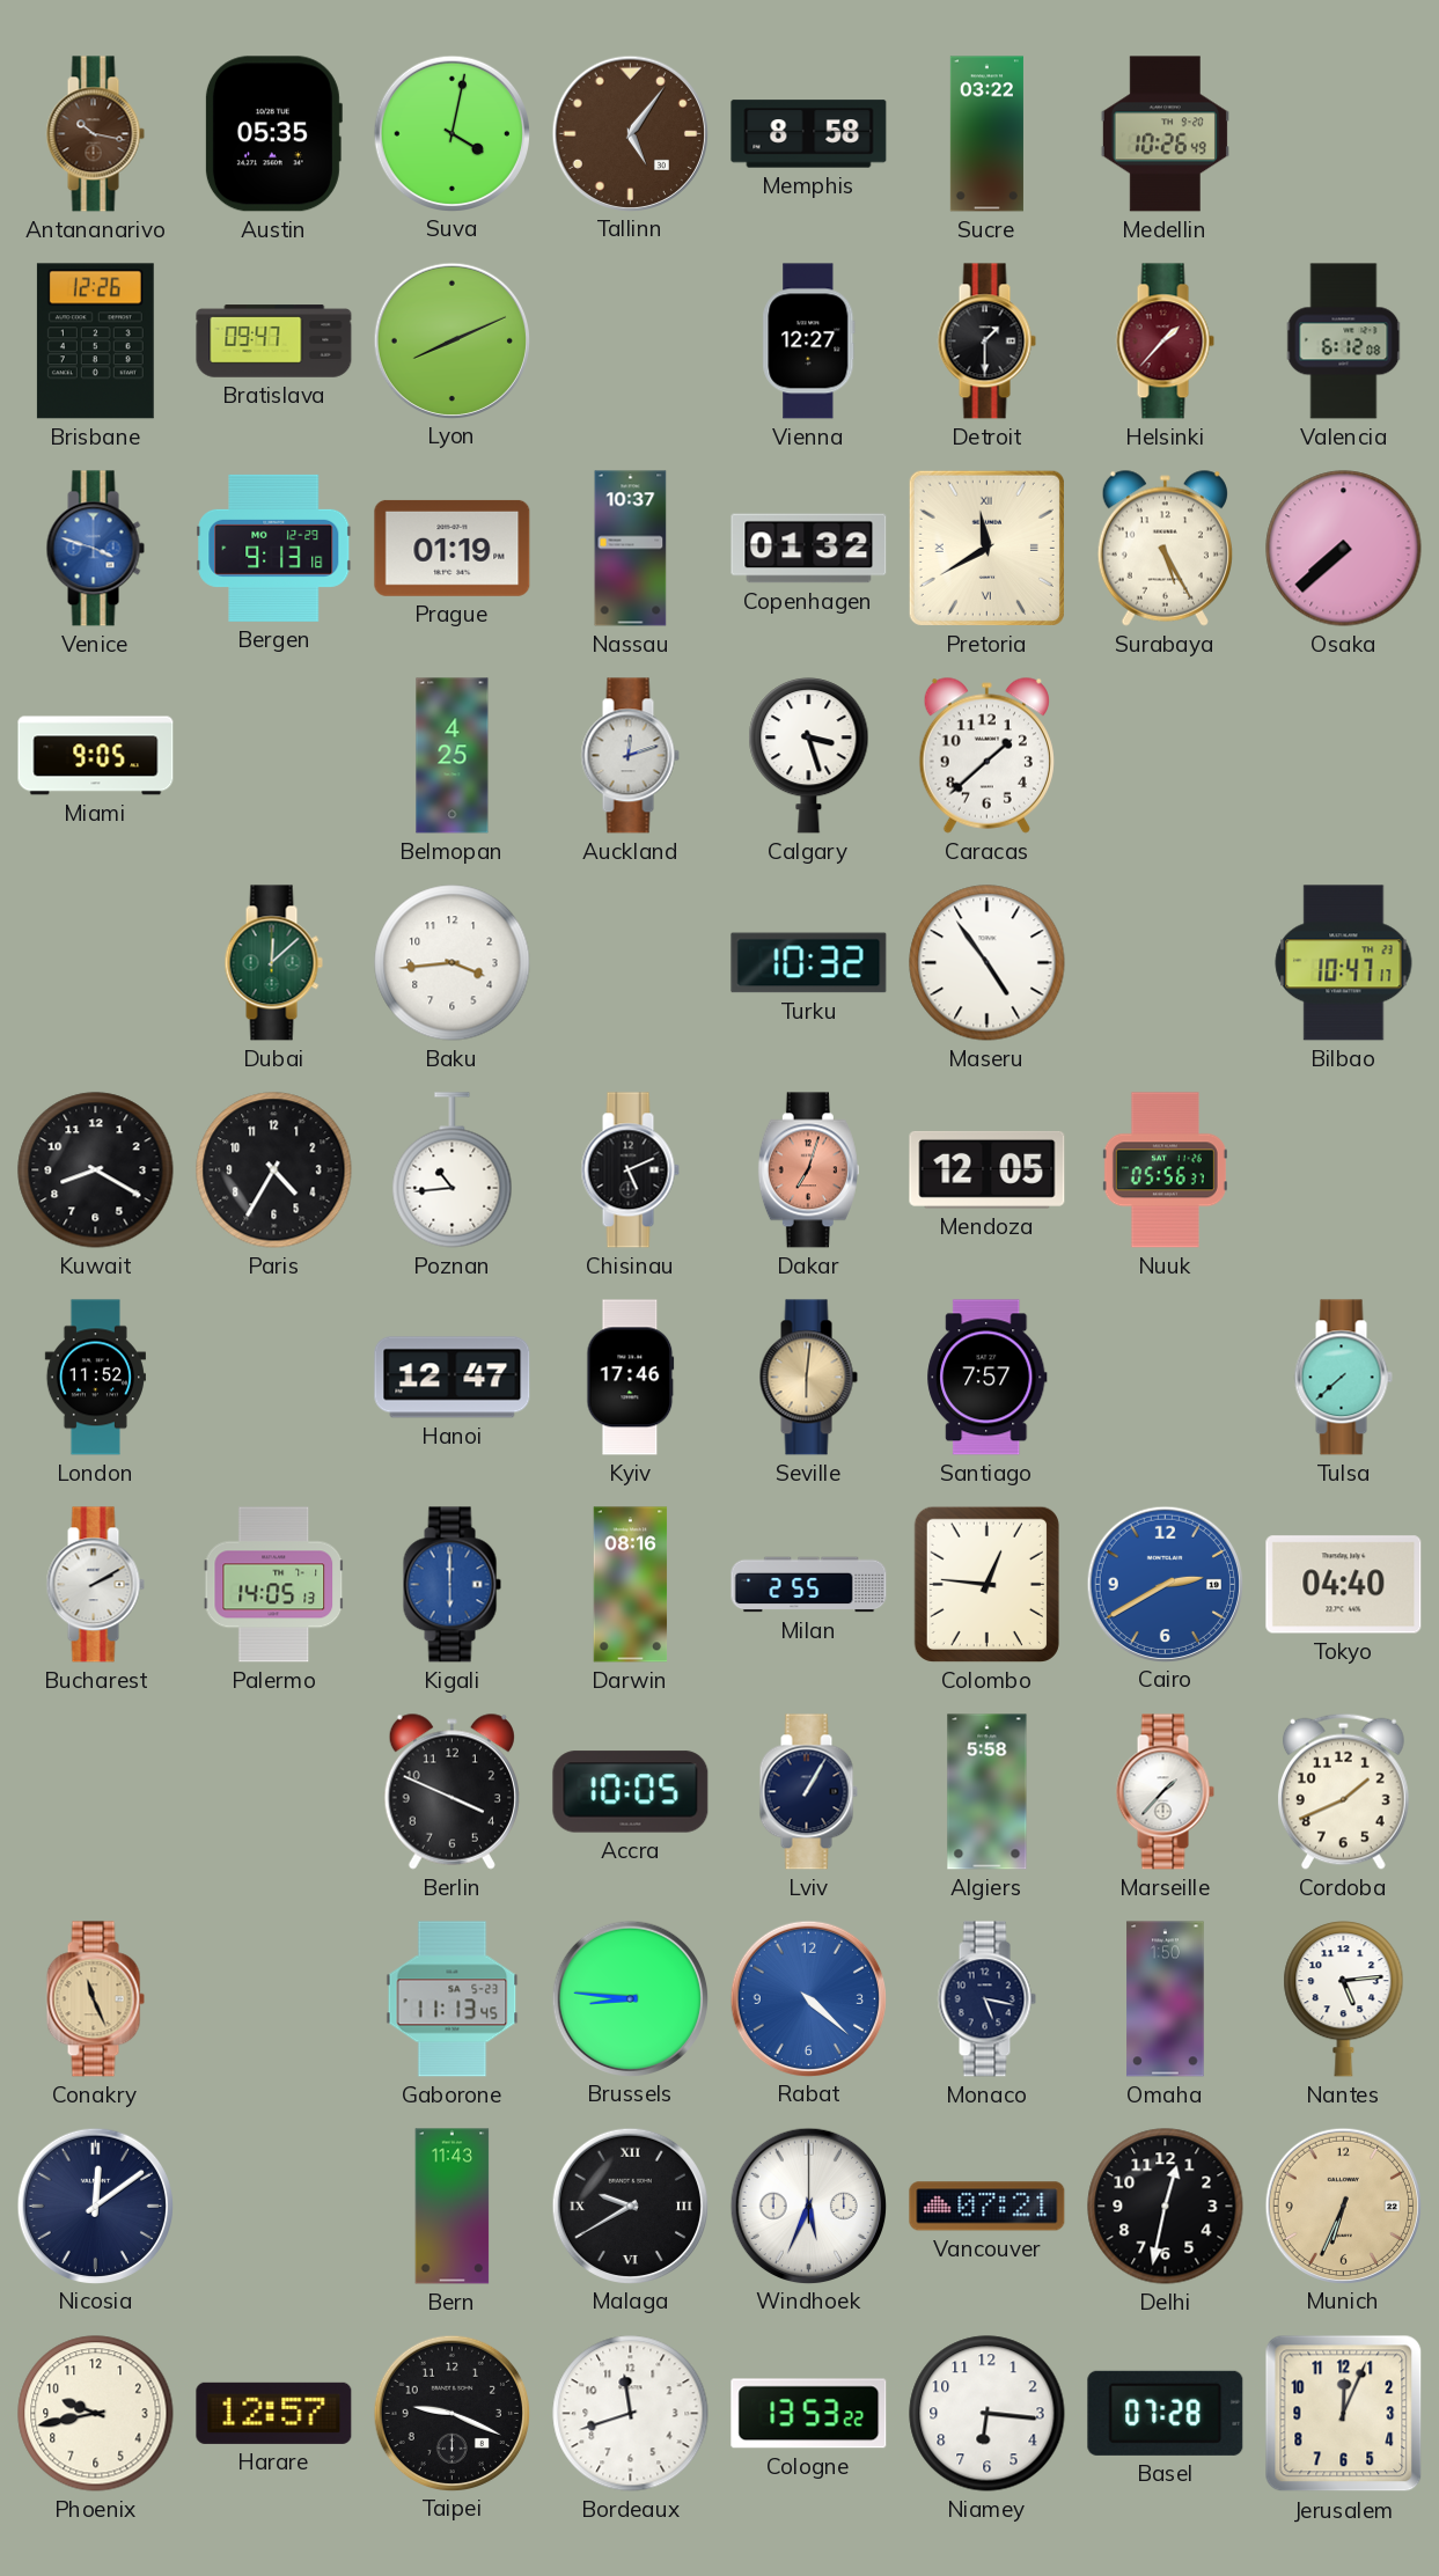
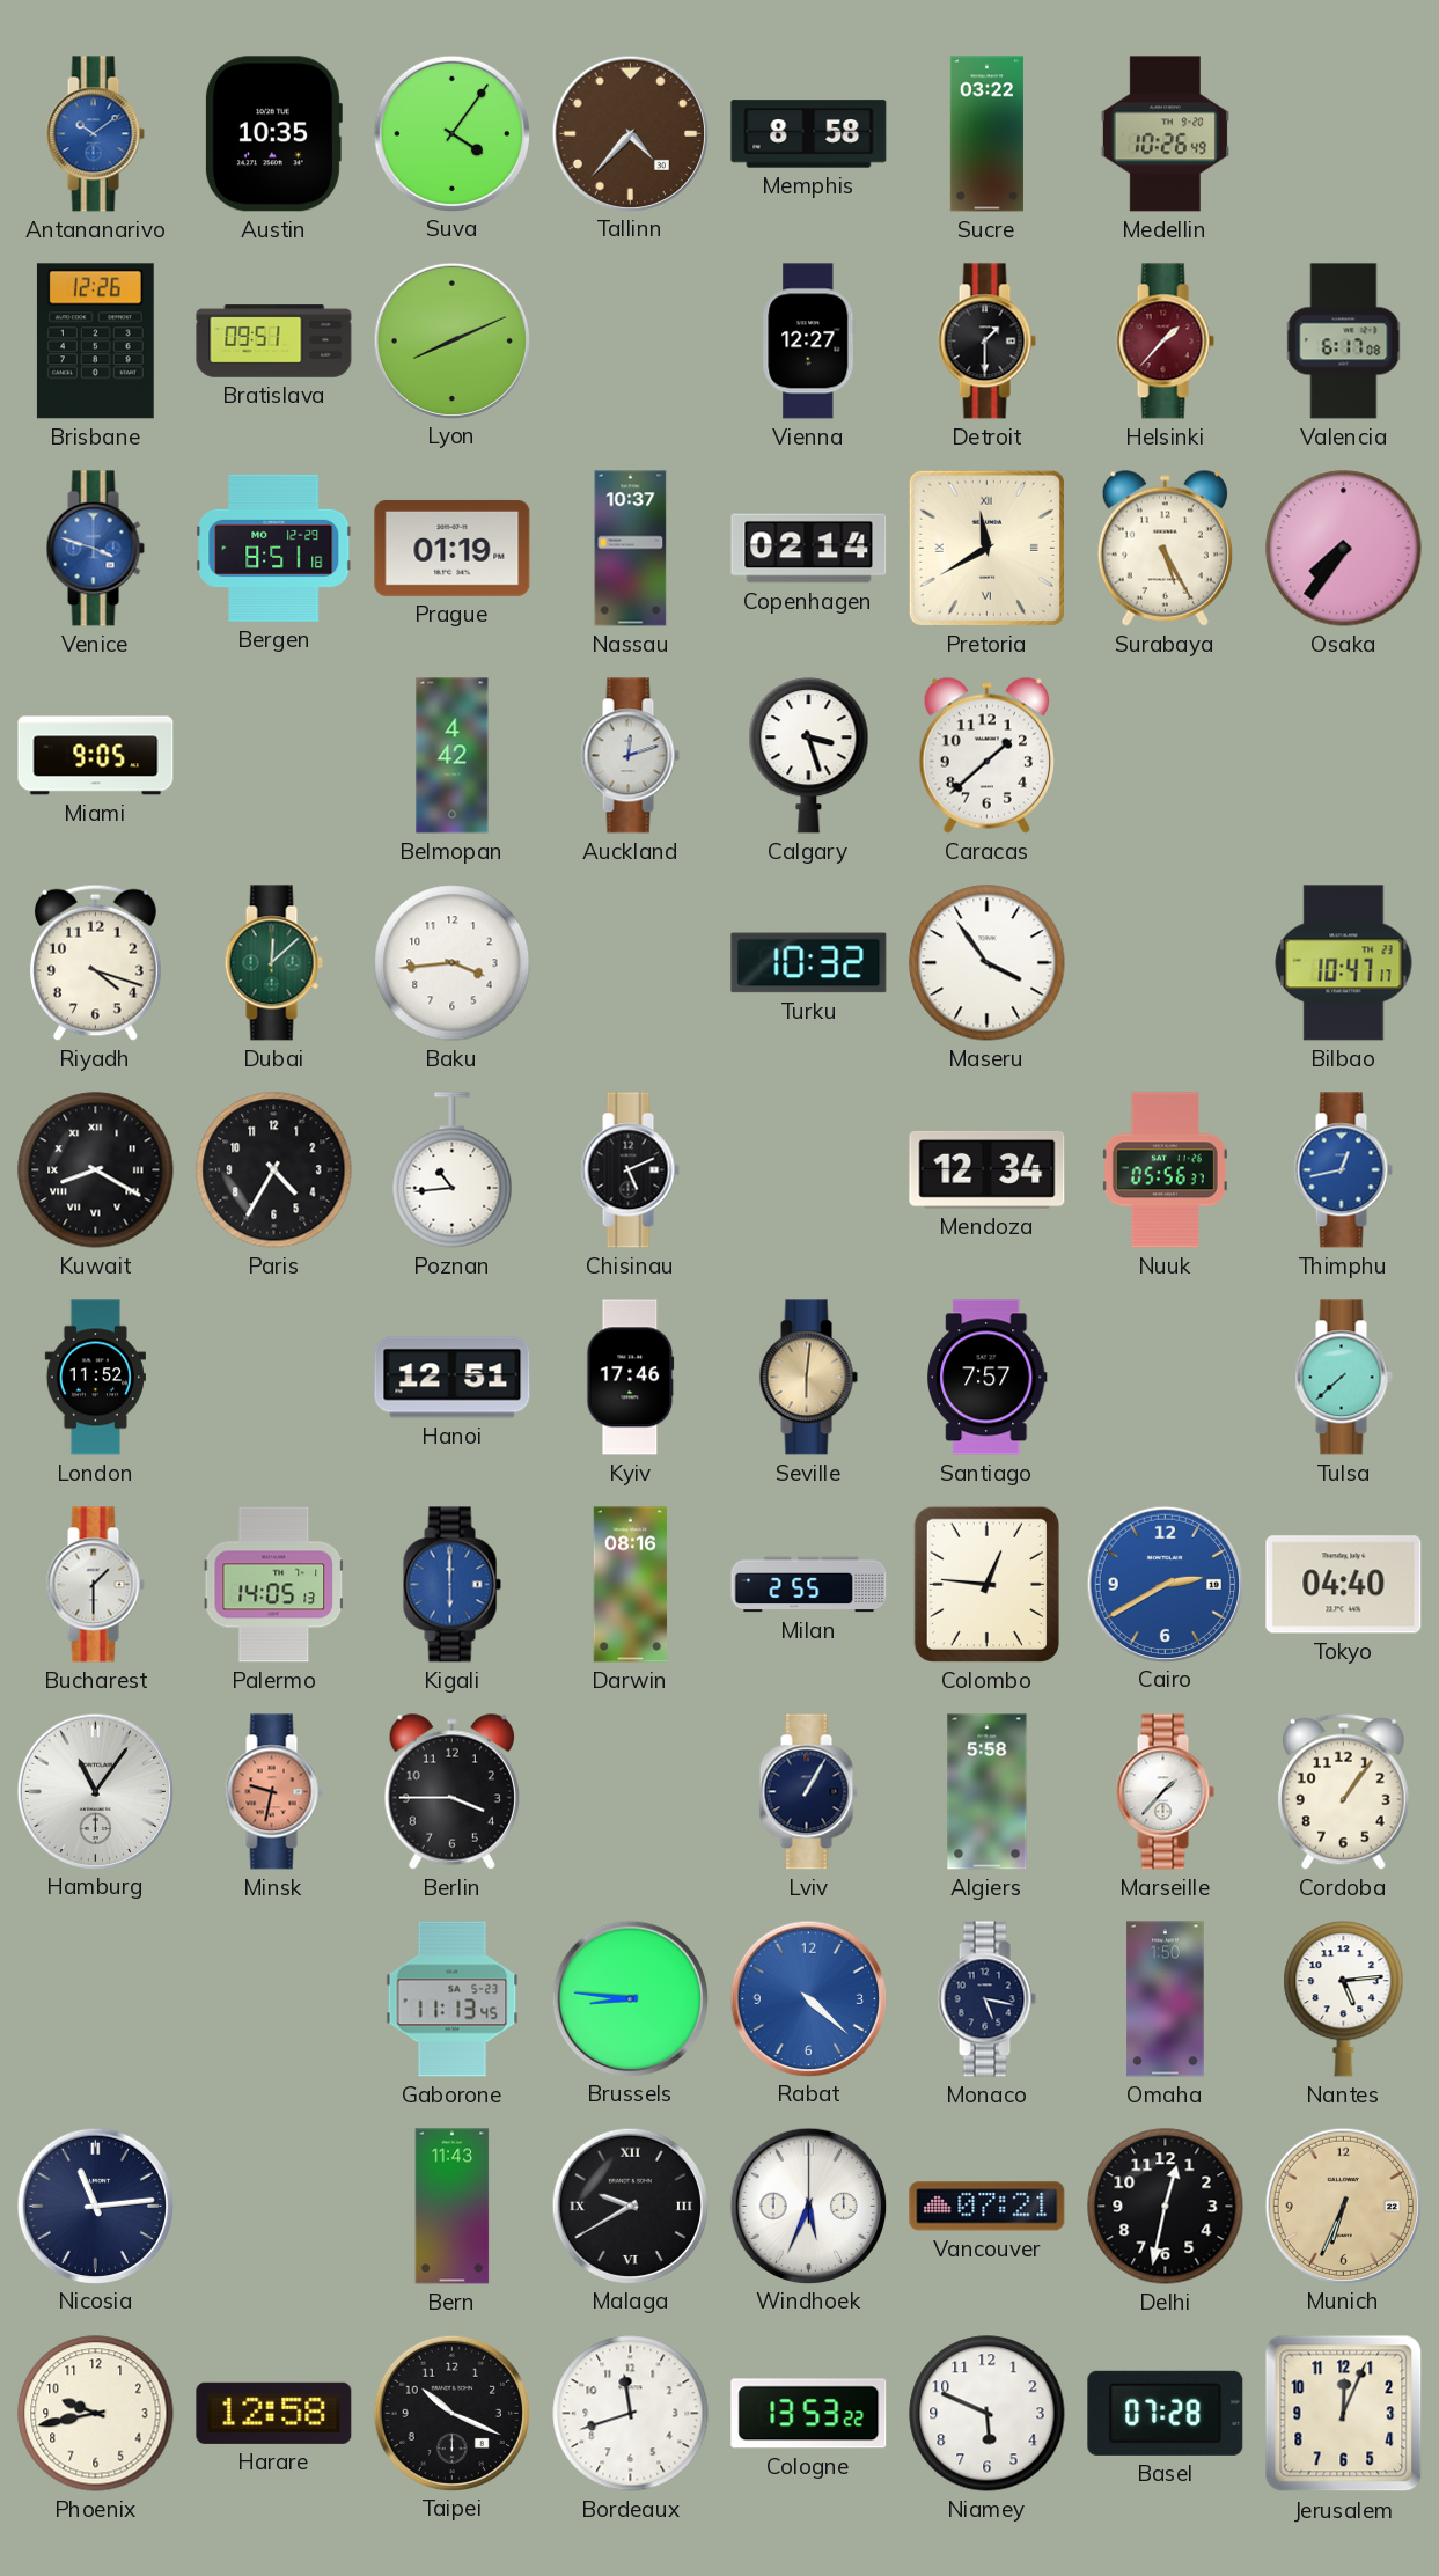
Antananarivo: 10:17 -> 10:09
Antananarivo dial: brown -> blue
Austin: 05:35 -> 10:35
Suva: 4:02 -> 4:06
Tallinn: 5:06 -> 4:37
Bratislava: 09:47 -> 09:51
Valencia: 6:12 -> 6:17
Bergen: 9:13 -> 8:51
Copenhagen: 01:32 -> 02:14
Osaka: 7:38 -> 7:36
Belmopan: 4:25 -> 4:42
Riyadh: none -> 4:18
Maseru: 4:54 -> 3:54
Kuwait numerals: Arabic -> Roman
Dakar: 7:03 -> none
Mendoza: 12:05 -> 12:34
Thimphu: none -> 12:43
Hanoi: 12:47 -> 12:51
Bucharest: 2:10 -> 1:30
Hamburg: none -> 11:06
Minsk: none -> 9:32
Berlin: 3:49 -> 3:45
Accra: 10:05 -> none
Cordoba: 1:41 -> 1:06
Conakry: 11:26 -> none
Nicosia: 12:09 -> 11:14
Harare: 12:57 -> 12:58
Taipei: 9:19 -> 10:19
Niamey: 6:16 -> 5:49
